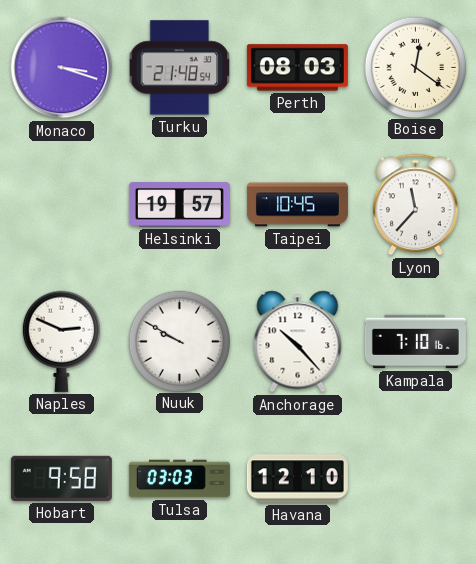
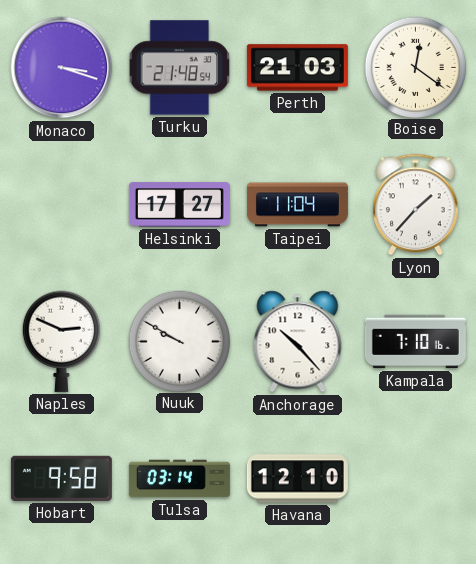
Perth: 08:03 -> 21:03
Helsinki: 19:57 -> 17:27
Taipei: 10:45 -> 11:04
Lyon: 11:37 -> 1:37
Tulsa: 03:03 -> 03:14
